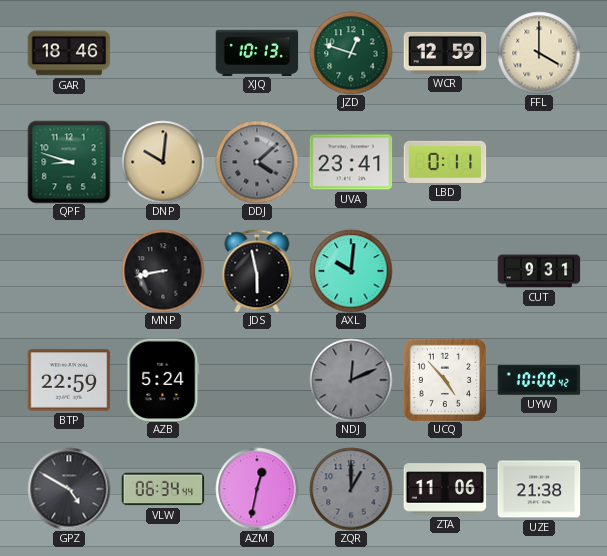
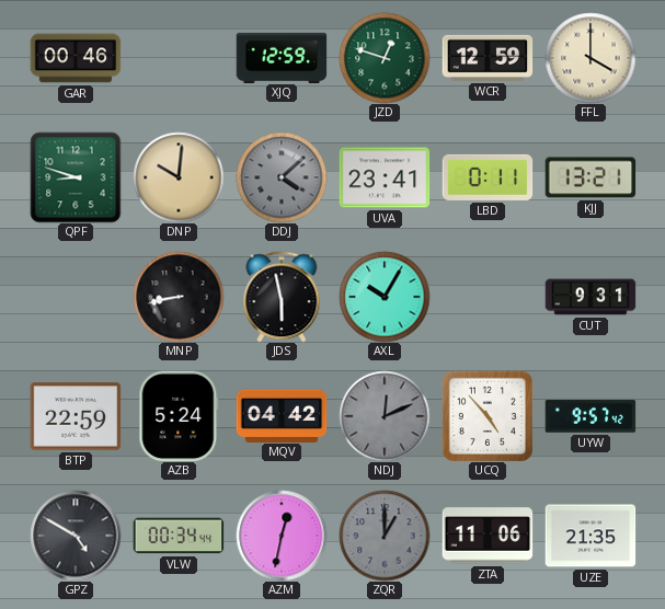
GAR: 18:46 -> 00:46
XJQ: 10:13 -> 12:59
KJJ: none -> 13:21
AXL: 10:01 -> 10:05
MQV: none -> 04:42
UYW: 10:00 -> 9:57
VLW: 06:34 -> 00:34
UZE: 21:38 -> 21:35
